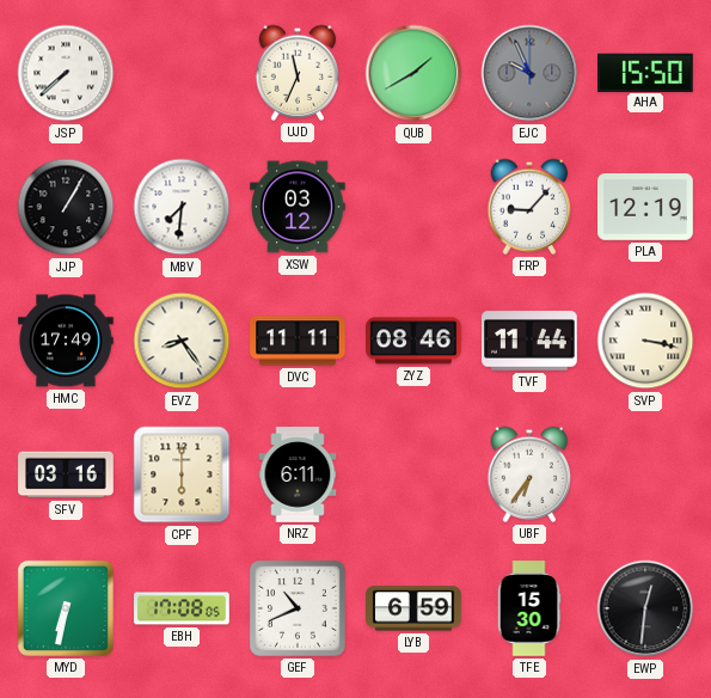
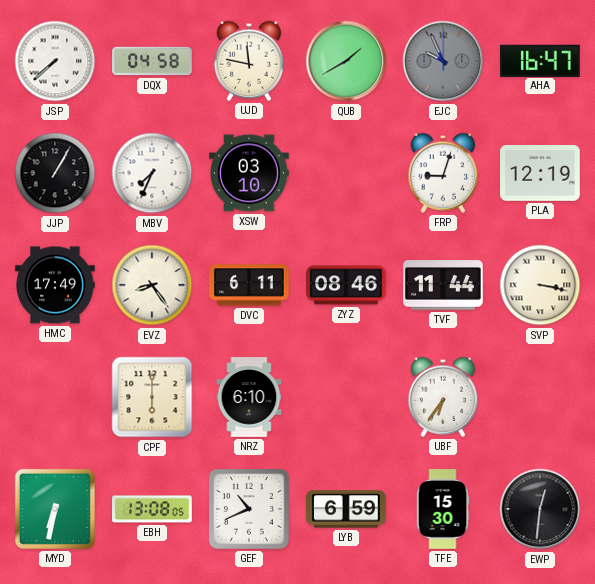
DQX: none -> 04:58
UJD: 11:34 -> 11:47
AHA: 15:50 -> 16:47
MBV: 7:31 -> 7:34
XSW: 03:12 -> 03:10
FRP: 9:07 -> 9:03
DVC: 11:11 -> 6:11
SFV: 03:16 -> none
NRZ: 6:11 -> 6:10
EBH: 17:08 -> 13:08
